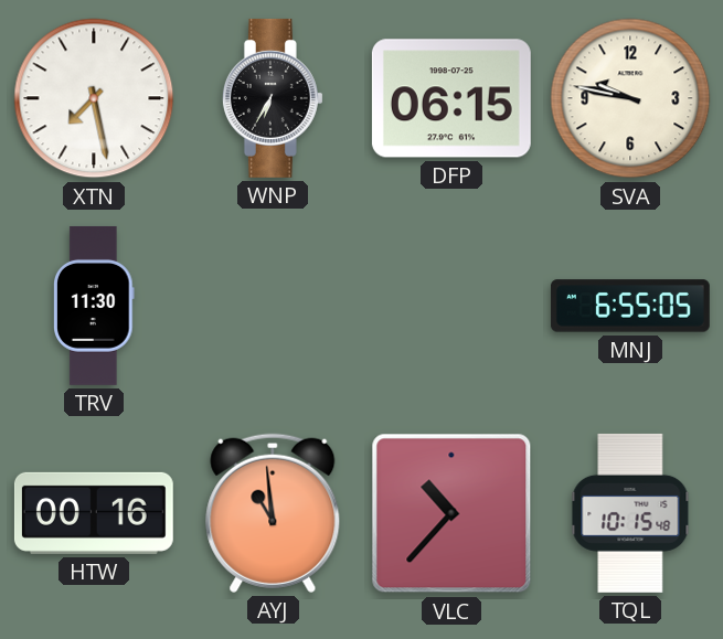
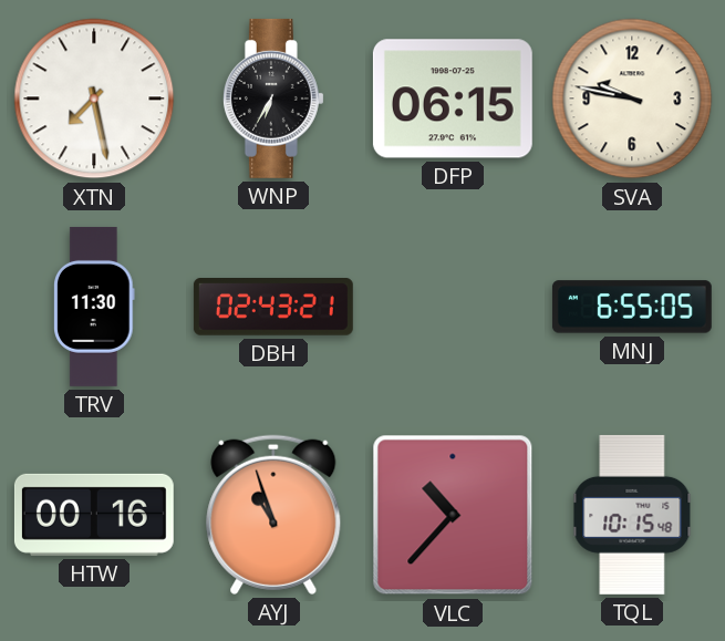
DBH: none -> 02:43
AYJ: 10:59 -> 10:57
